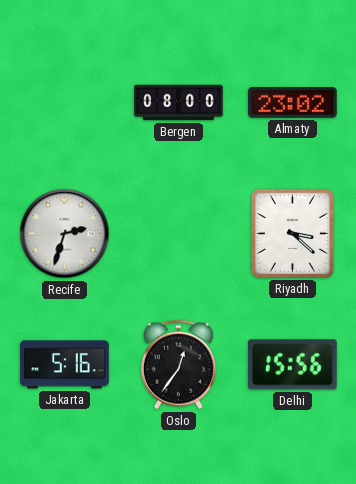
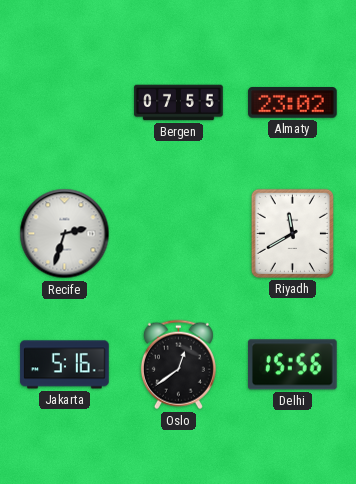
Bergen: 08:00 -> 07:55
Riyadh: 3:22 -> 11:40
Oslo: 12:36 -> 12:39
